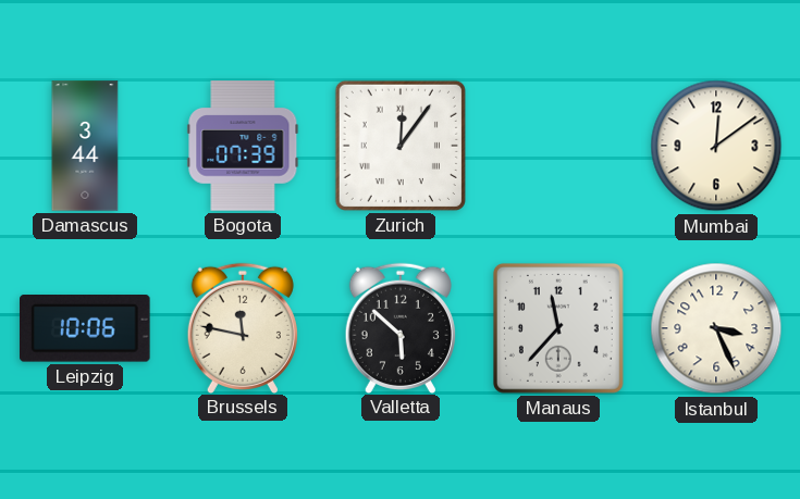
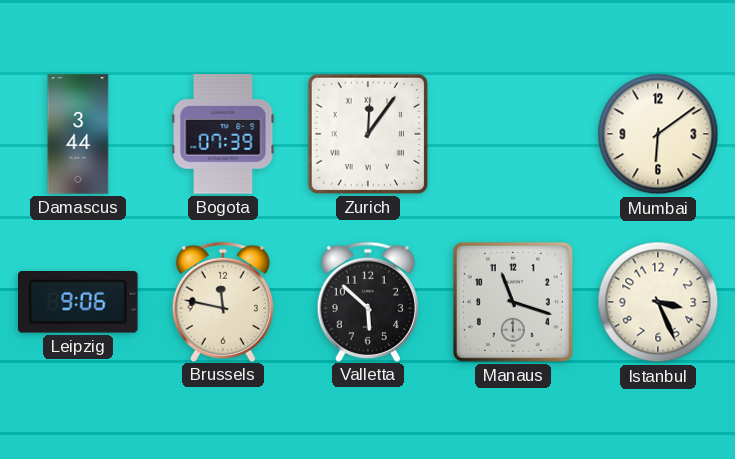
Mumbai: 12:09 -> 6:09
Leipzig: 10:06 -> 9:06
Manaus: 11:37 -> 11:18
